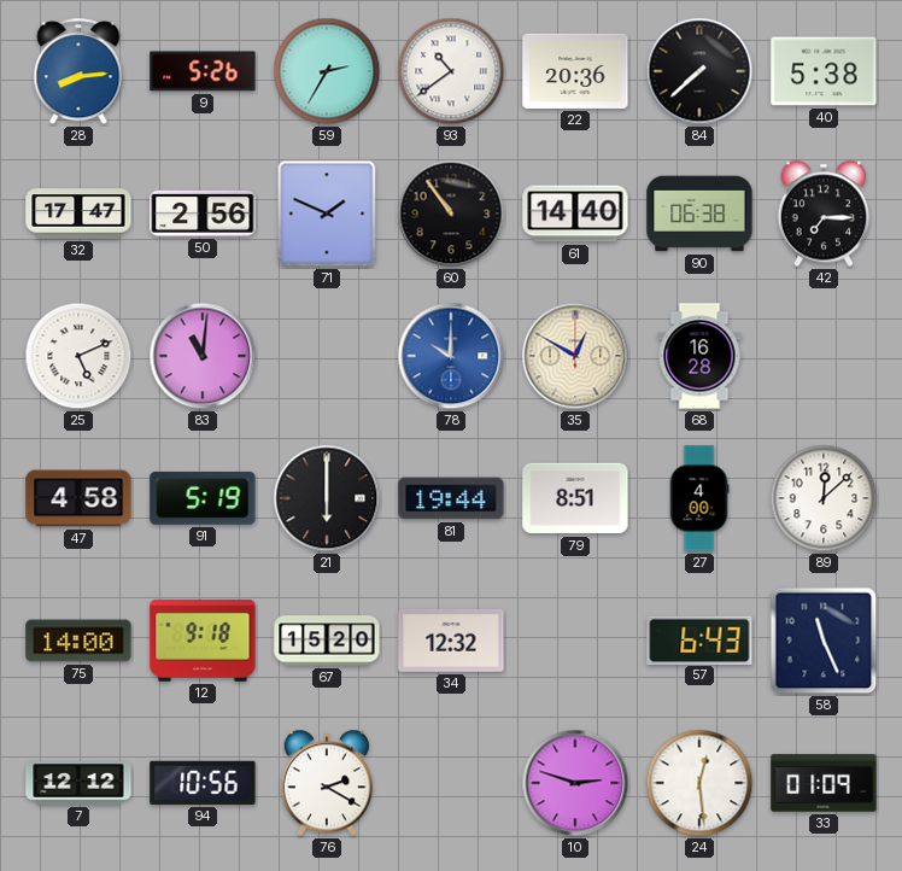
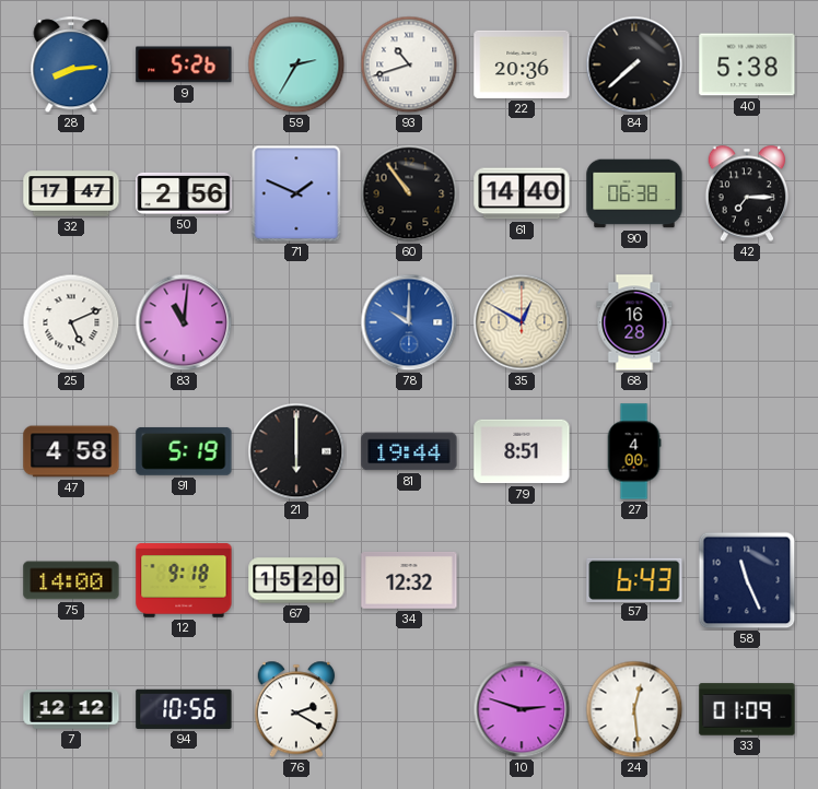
93: 10:39 -> 10:42
89: 12:08 -> none
